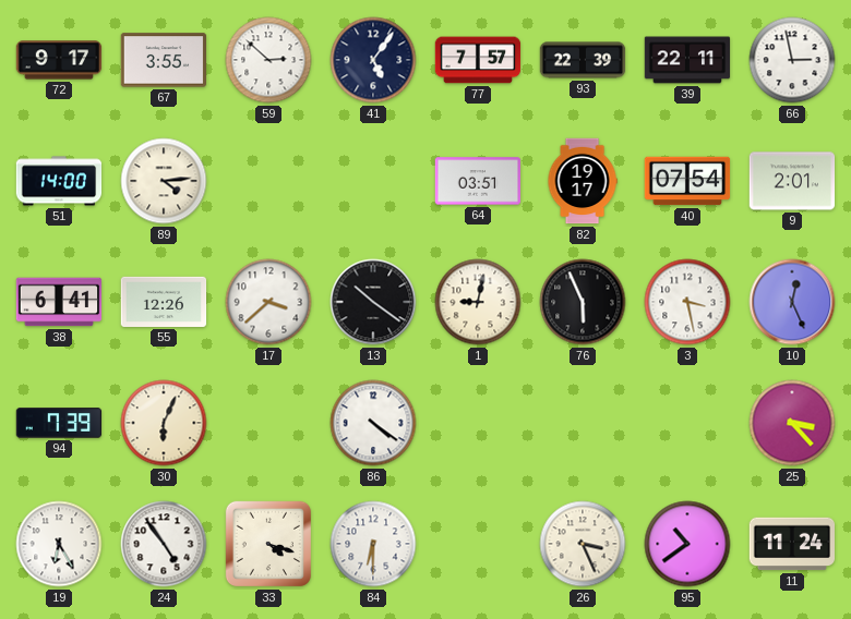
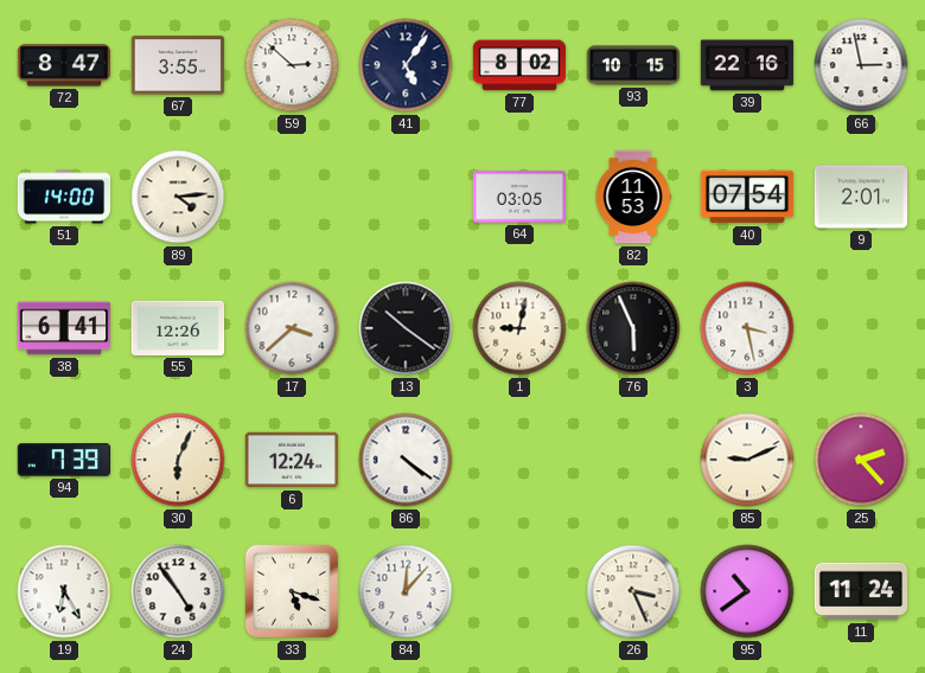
72: 9:17 -> 8:47
77: 7:57 -> 8:02
93: 22:39 -> 10:15
39: 22:11 -> 22:16
64: 03:51 -> 03:05
82: 19:17 -> 11:53
10: 12:26 -> none
6: none -> 12:24
85: none -> 9:11
25: 3:23 -> 2:23
33: 4:18 -> 5:18
84: 6:30 -> 12:07
